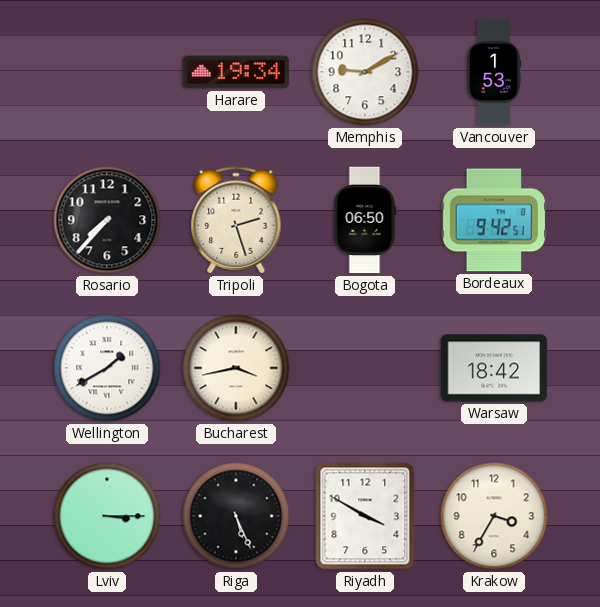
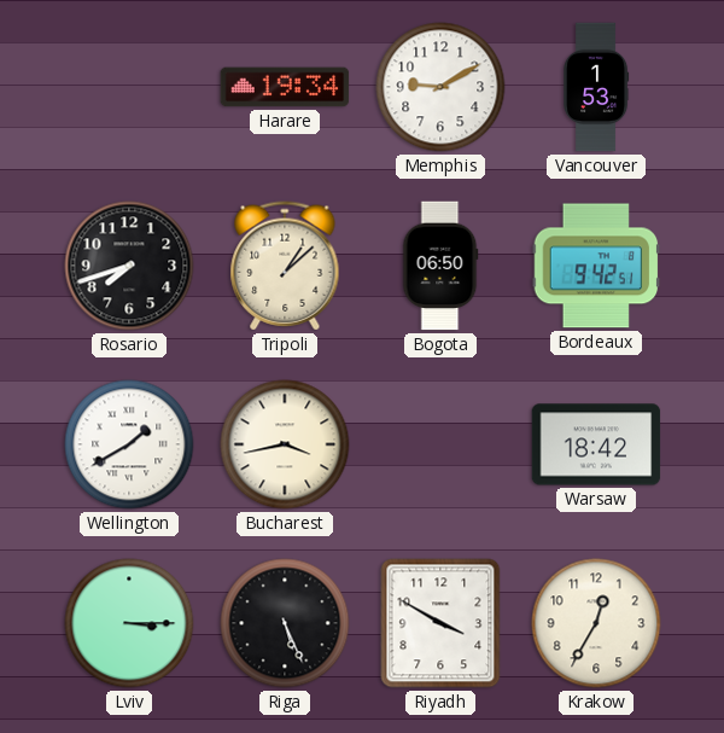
Rosario: 7:37 -> 7:42
Tripoli: 2:27 -> 1:08
Krakow: 3:35 -> 12:35
